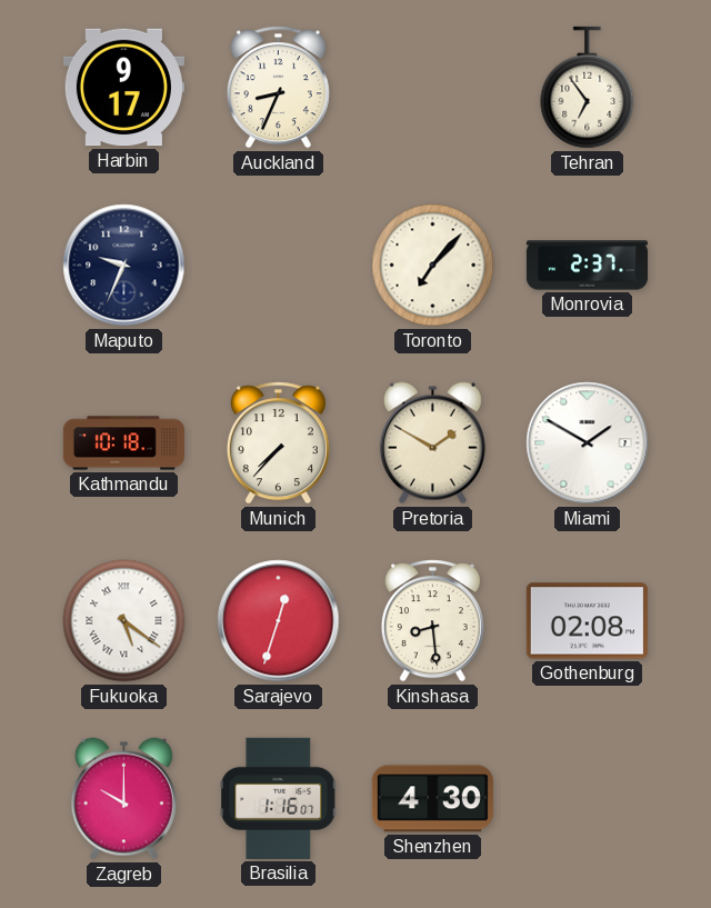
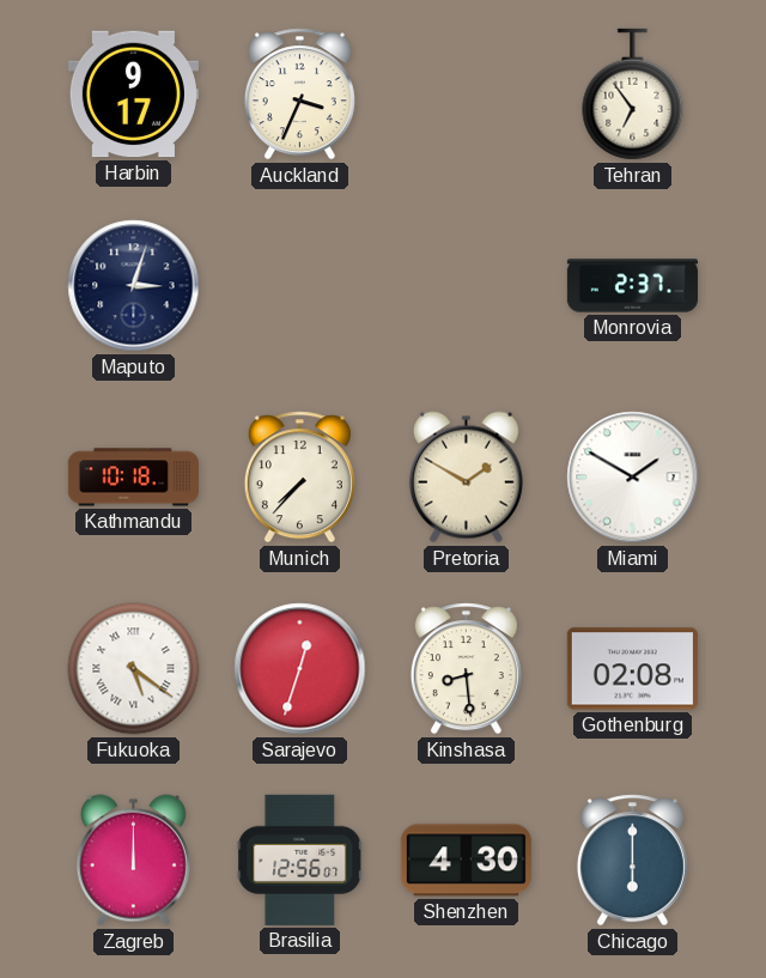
Auckland: 8:34 -> 3:34
Maputo: 9:34 -> 3:03
Toronto: 7:07 -> none
Zagreb: 10:00 -> 12:00
Brasilia: 1:16 -> 12:56
Chicago: none -> 6:00
